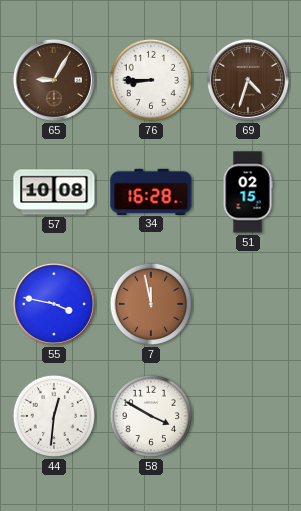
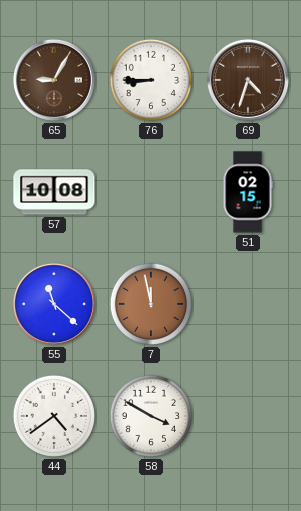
34: 16:28 -> none
55: 3:47 -> 11:22
44: 12:31 -> 4:39
